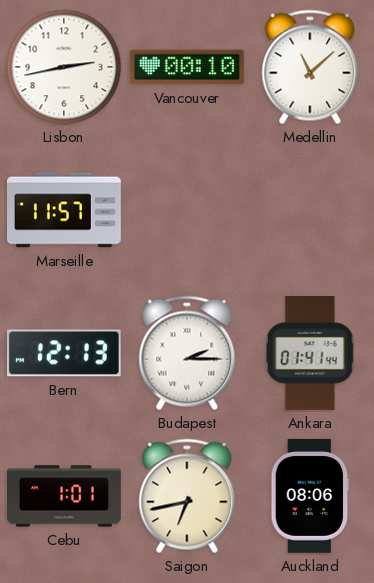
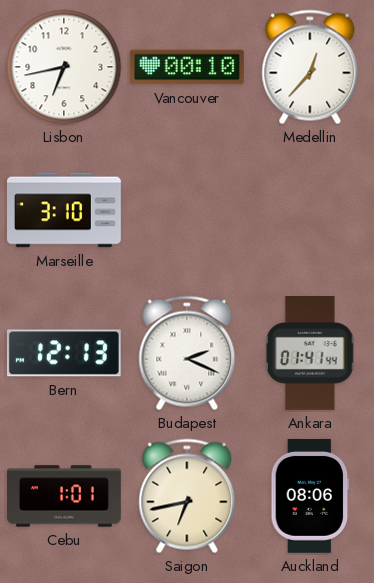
Lisbon: 2:43 -> 6:43
Medellin: 11:08 -> 12:37
Marseille: 11:57 -> 3:10
Budapest: 2:15 -> 2:19
